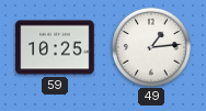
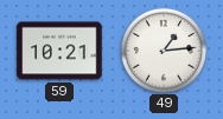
59: 10:25 -> 10:21
